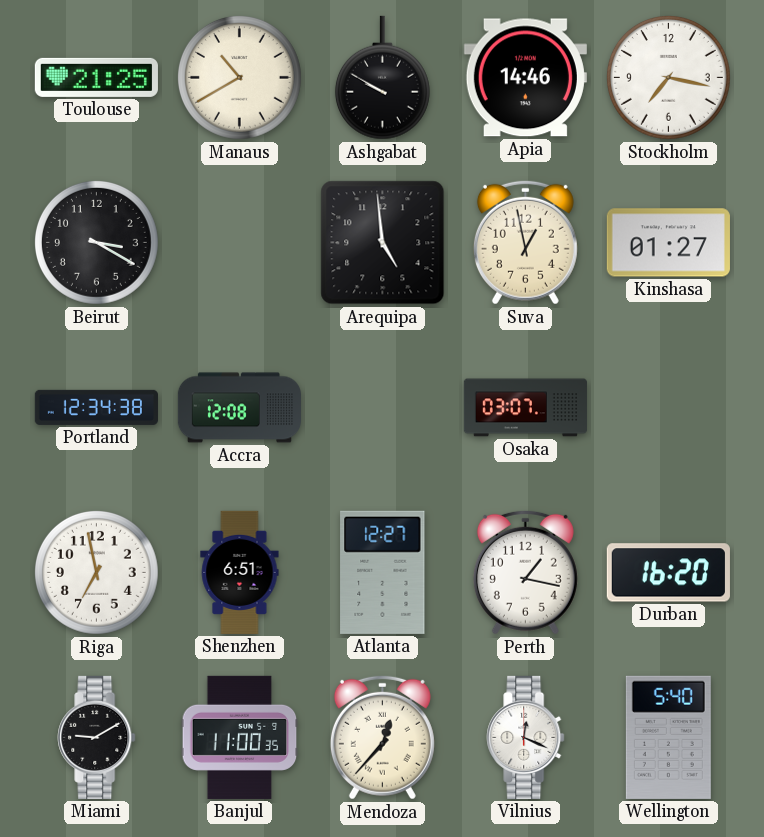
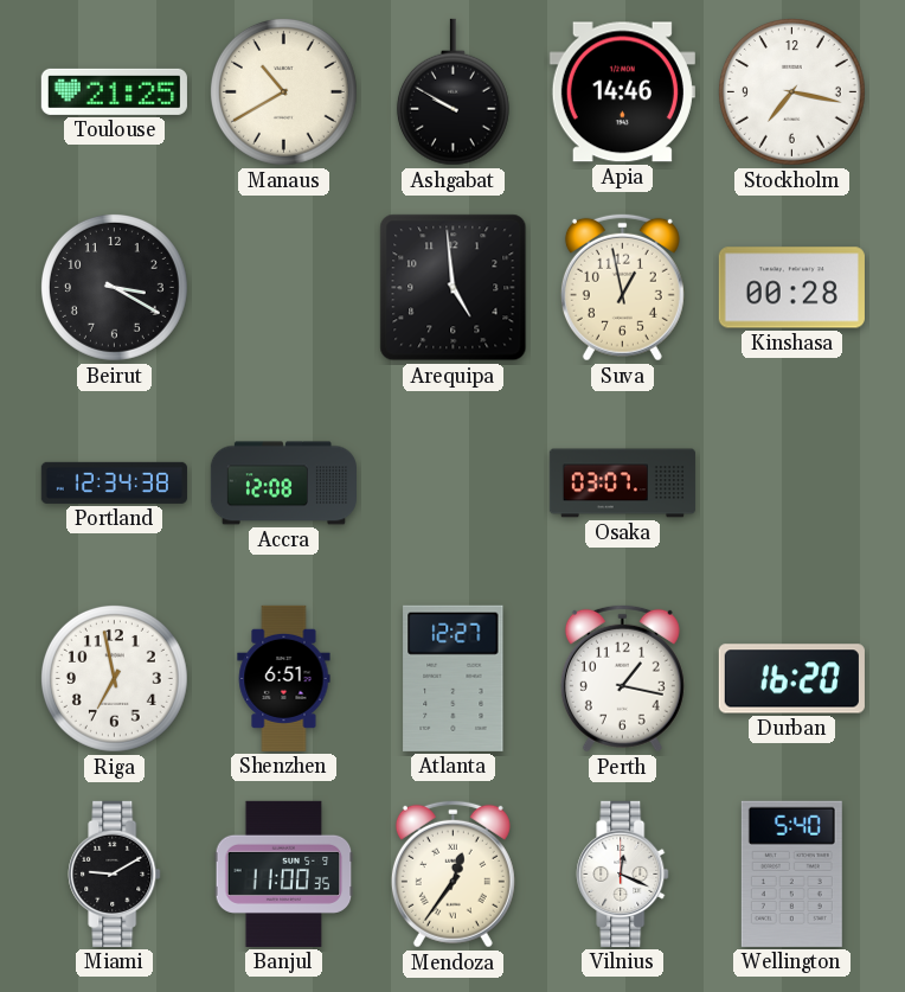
Kinshasa: 01:27 -> 00:28
Mendoza: 12:37 -> 12:36
